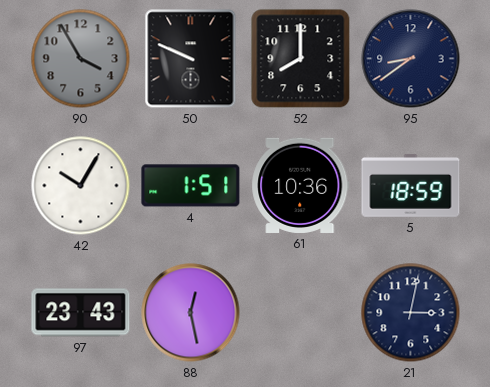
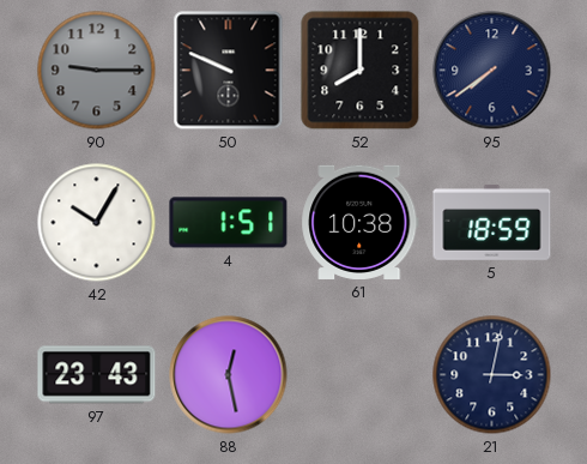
90: 3:55 -> 9:15
95: 8:39 -> 7:39
61: 10:36 -> 10:38
